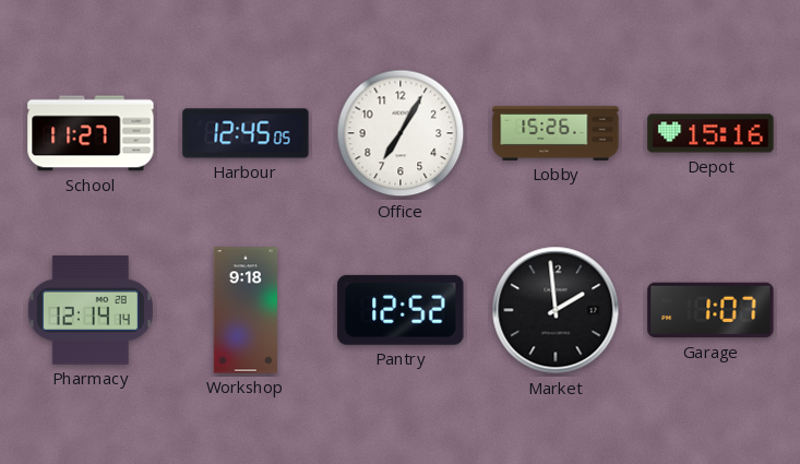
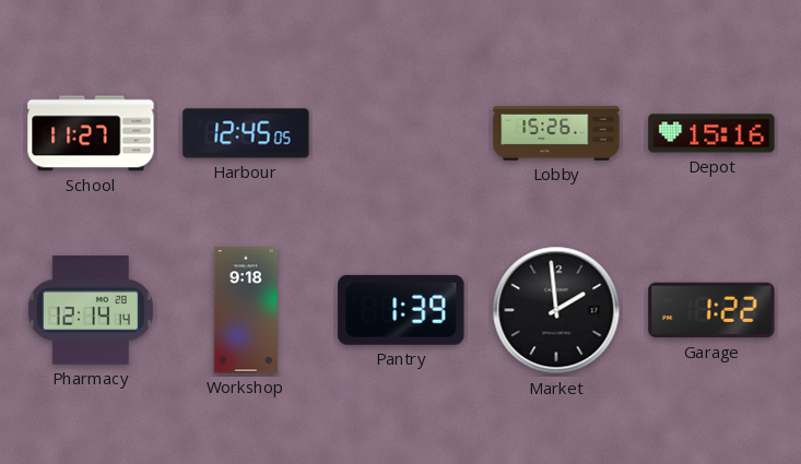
Office: 7:05 -> none
Pantry: 12:52 -> 1:39
Garage: 1:07 -> 1:22
